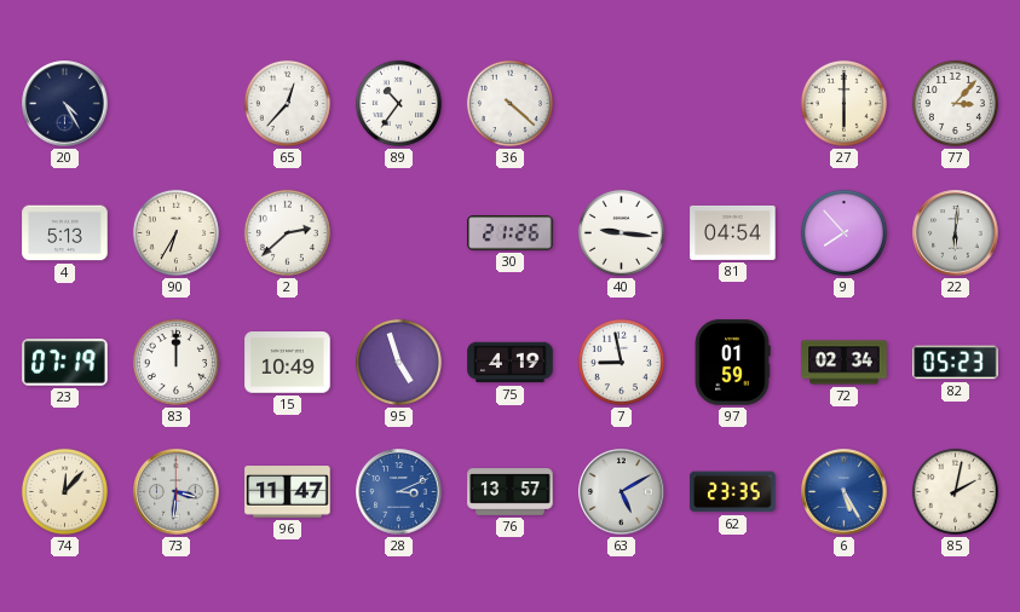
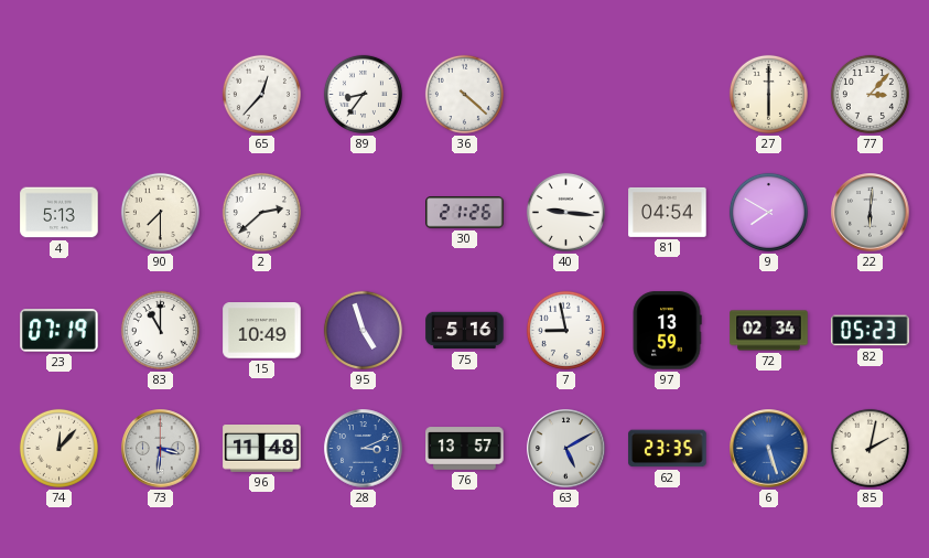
20: 4:25 -> none
89: 10:36 -> 8:36
90: 6:35 -> 7:30
9: 7:53 -> 7:50
83: 12:00 -> 11:00
75: 4:19 -> 5:16
97: 01:59 -> 13:59
96: 11:47 -> 11:48
6: 5:25 -> 5:27
